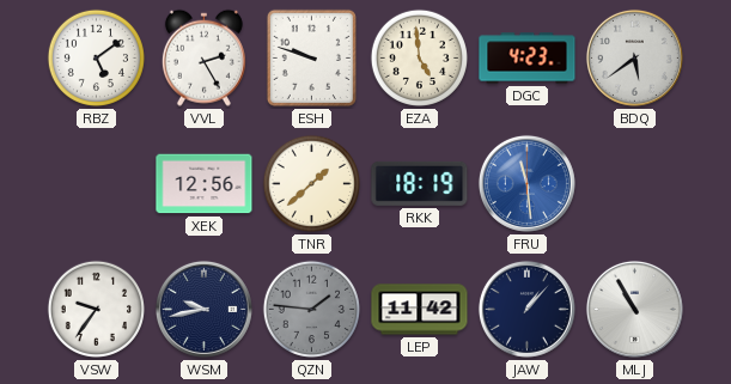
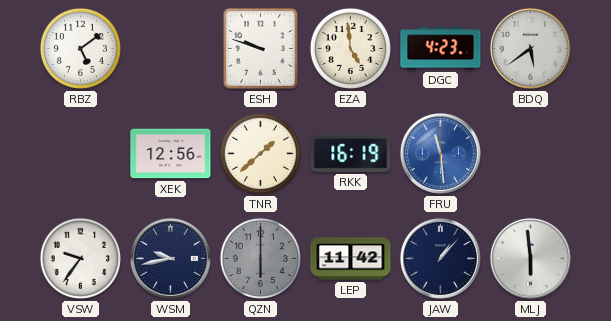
VVL: 2:25 -> none
RKK: 18:19 -> 16:19
QZN: 1:46 -> 6:00
MLJ: 10:55 -> 5:59
